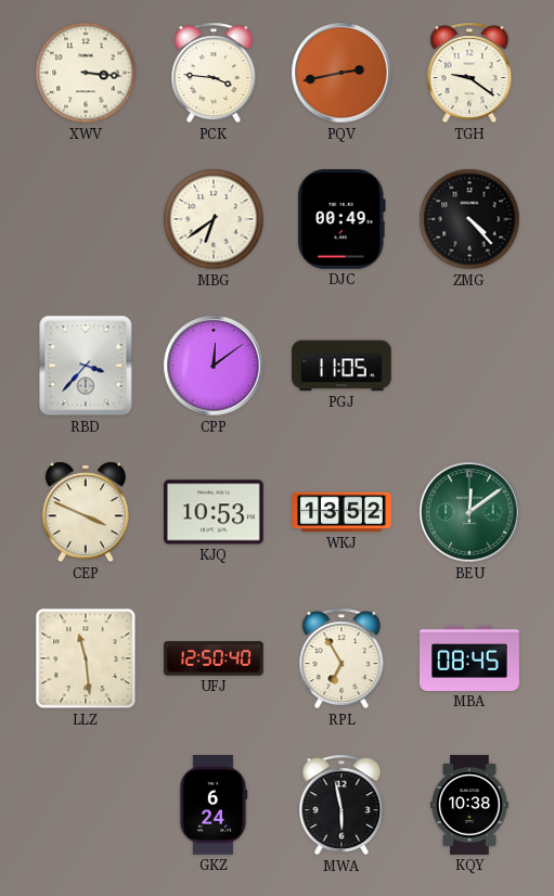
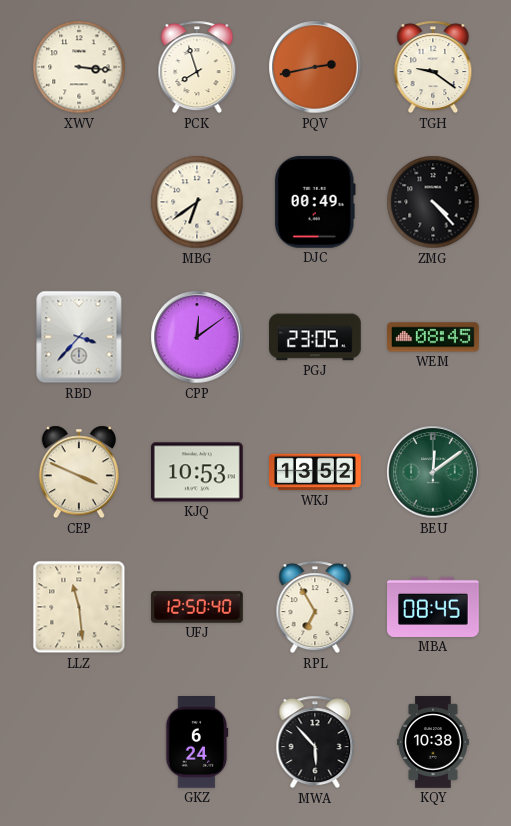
PCK: 3:46 -> 7:57
PGJ: 11:05 -> 23:05
WEM: none -> 08:45
MWA: 5:58 -> 5:53
